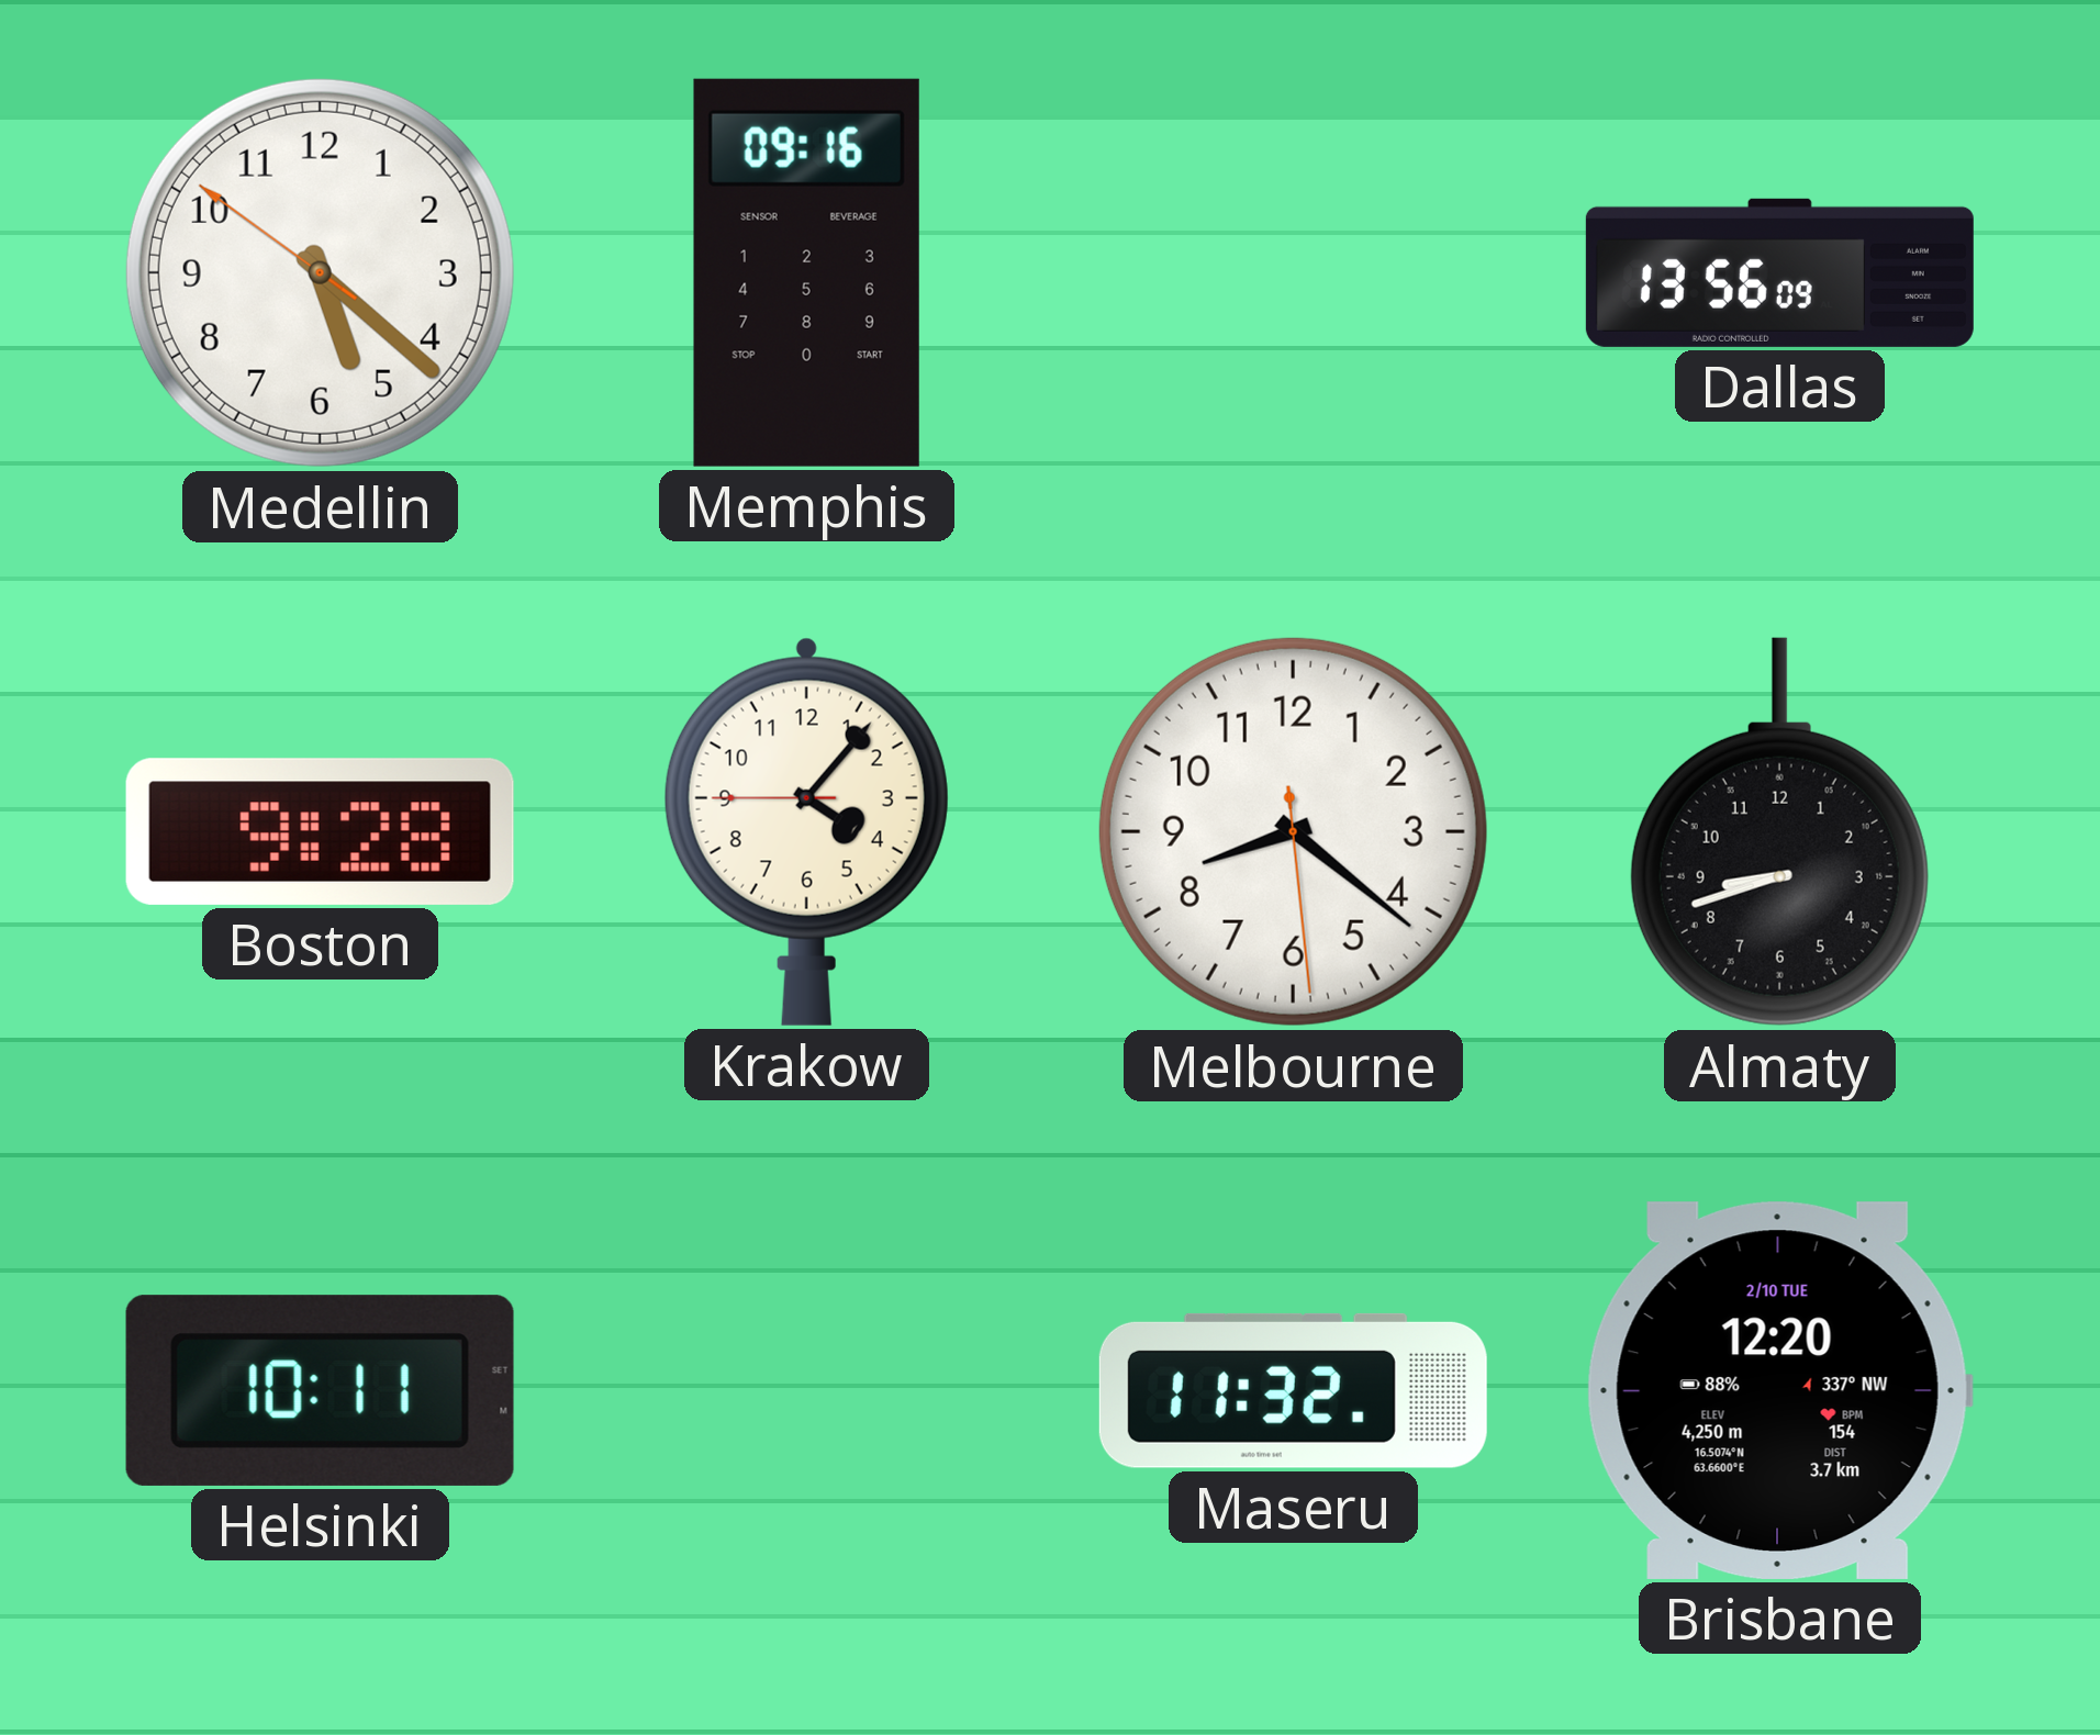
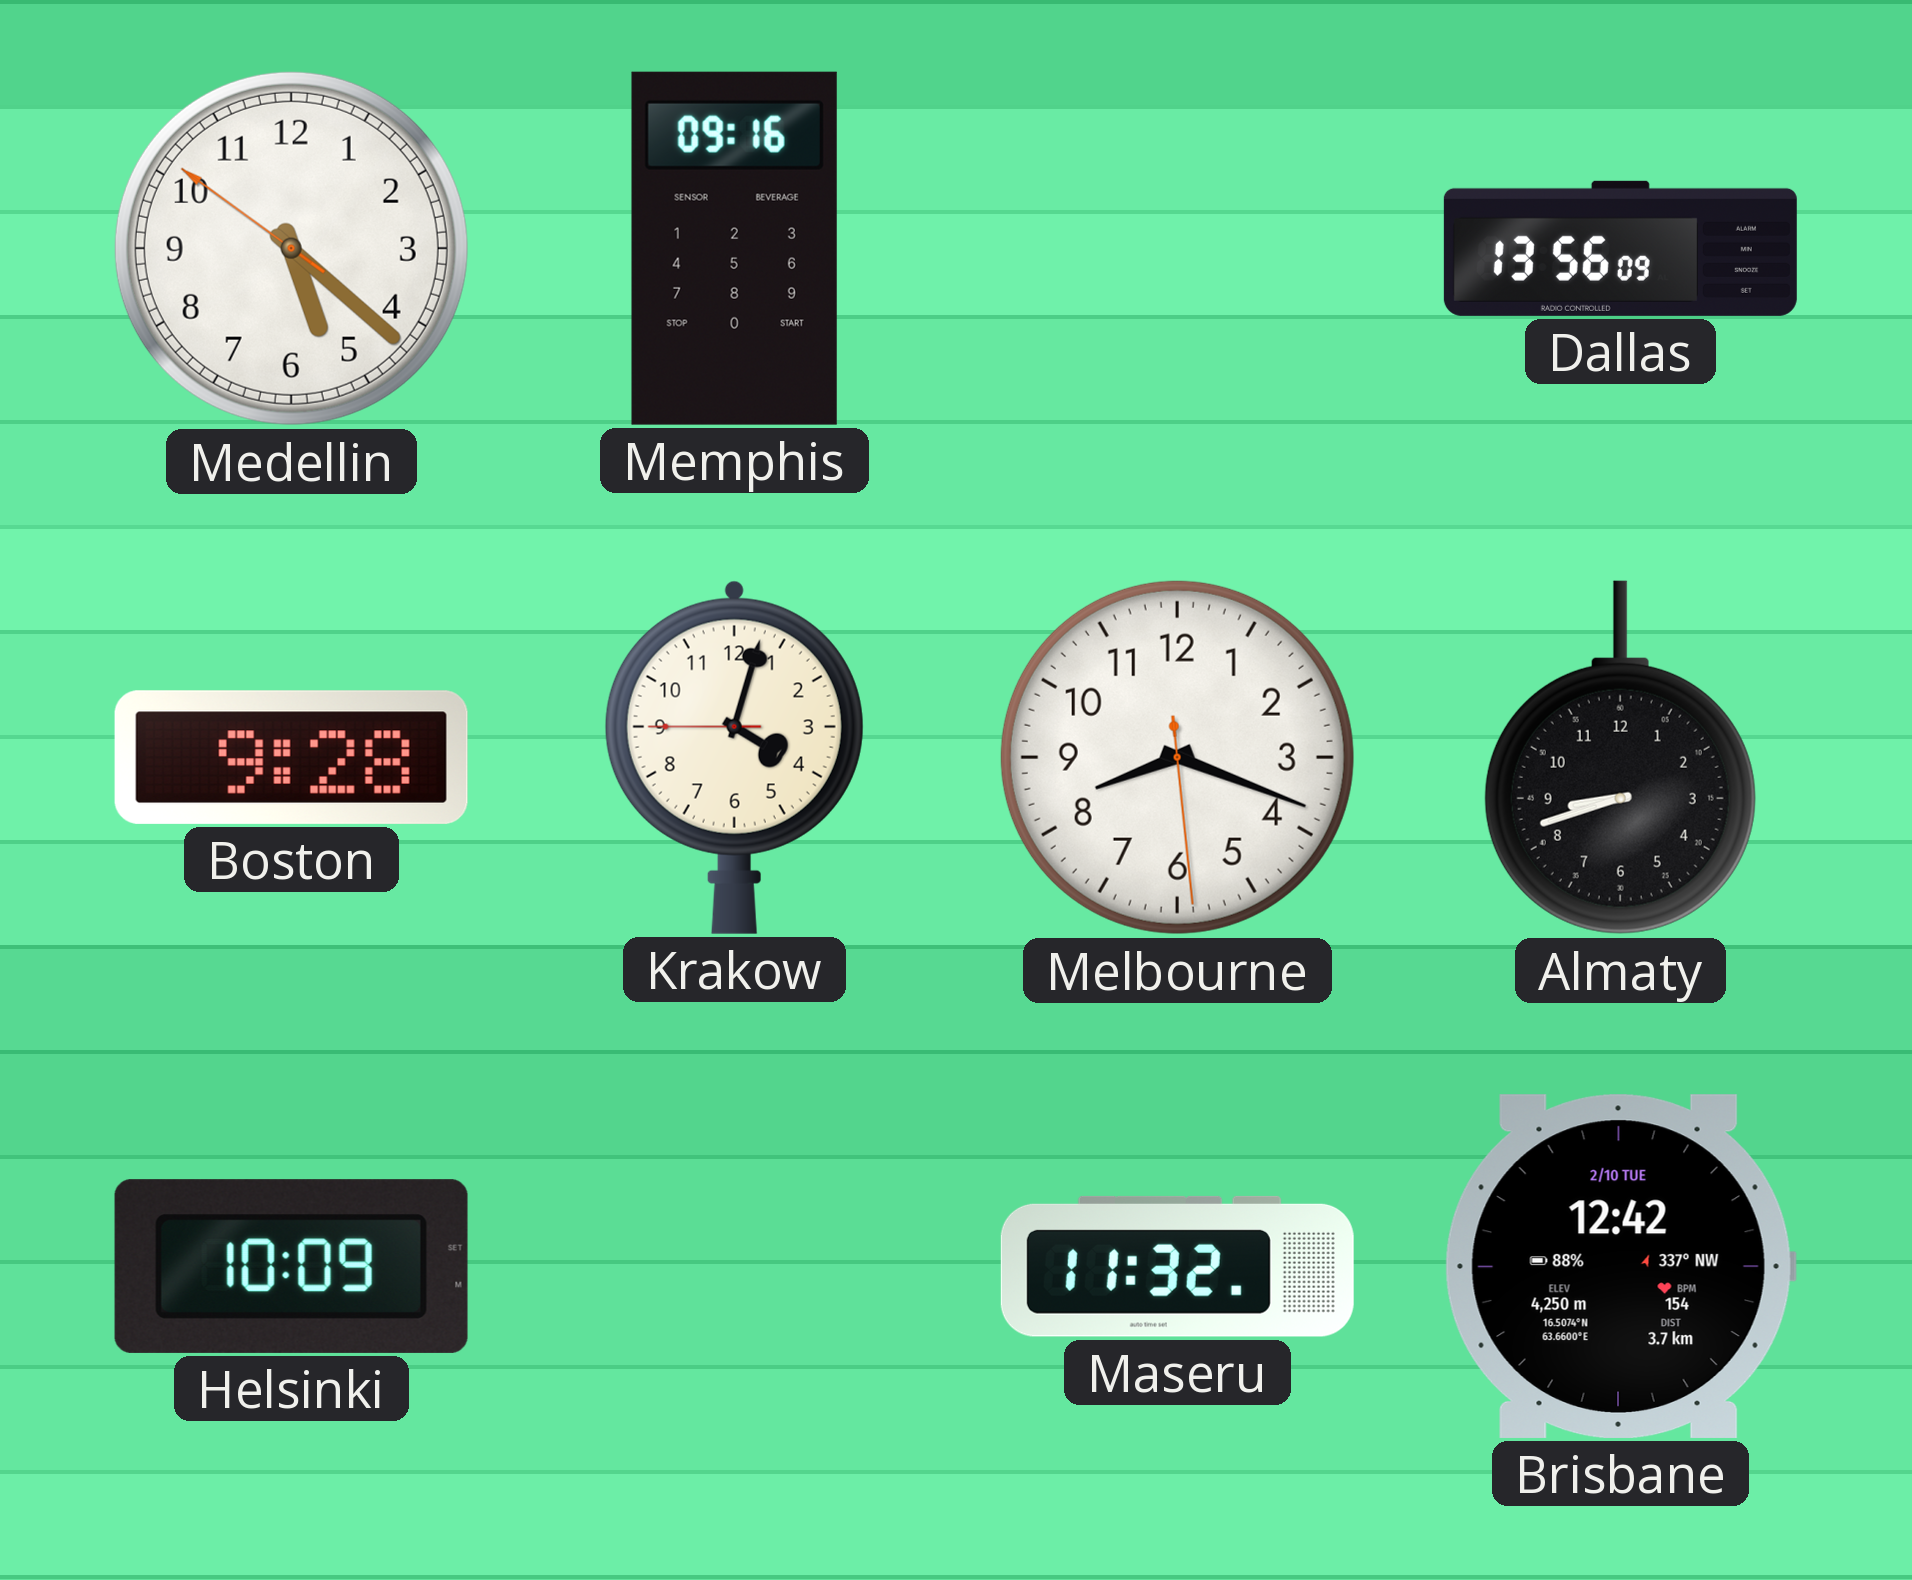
Krakow: 4:06 -> 4:02
Melbourne: 8:21 -> 8:18
Helsinki: 10:11 -> 10:09
Brisbane: 12:20 -> 12:42
